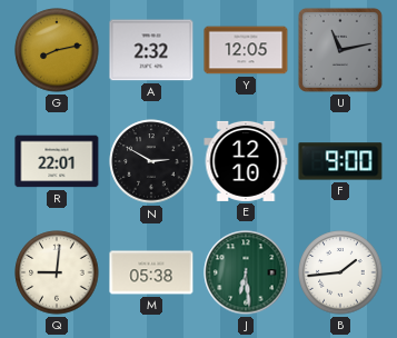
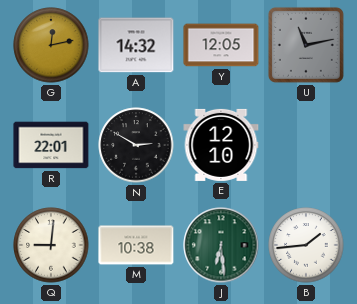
G: 8:13 -> 12:13
A: 2:32 -> 14:32
F: 9:00 -> none
M: 05:38 -> 10:38
